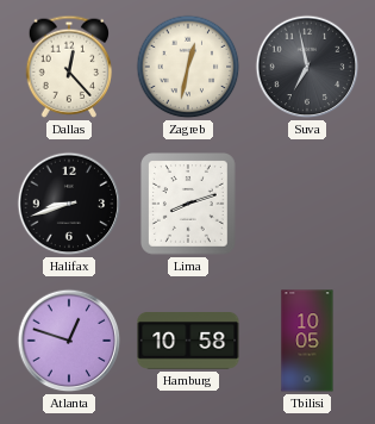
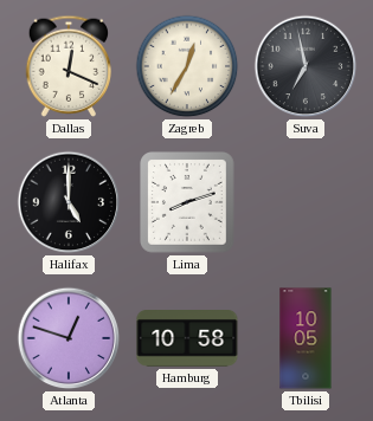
Dallas: 12:23 -> 12:19
Zagreb: 12:32 -> 12:35
Halifax: 8:42 -> 5:00
